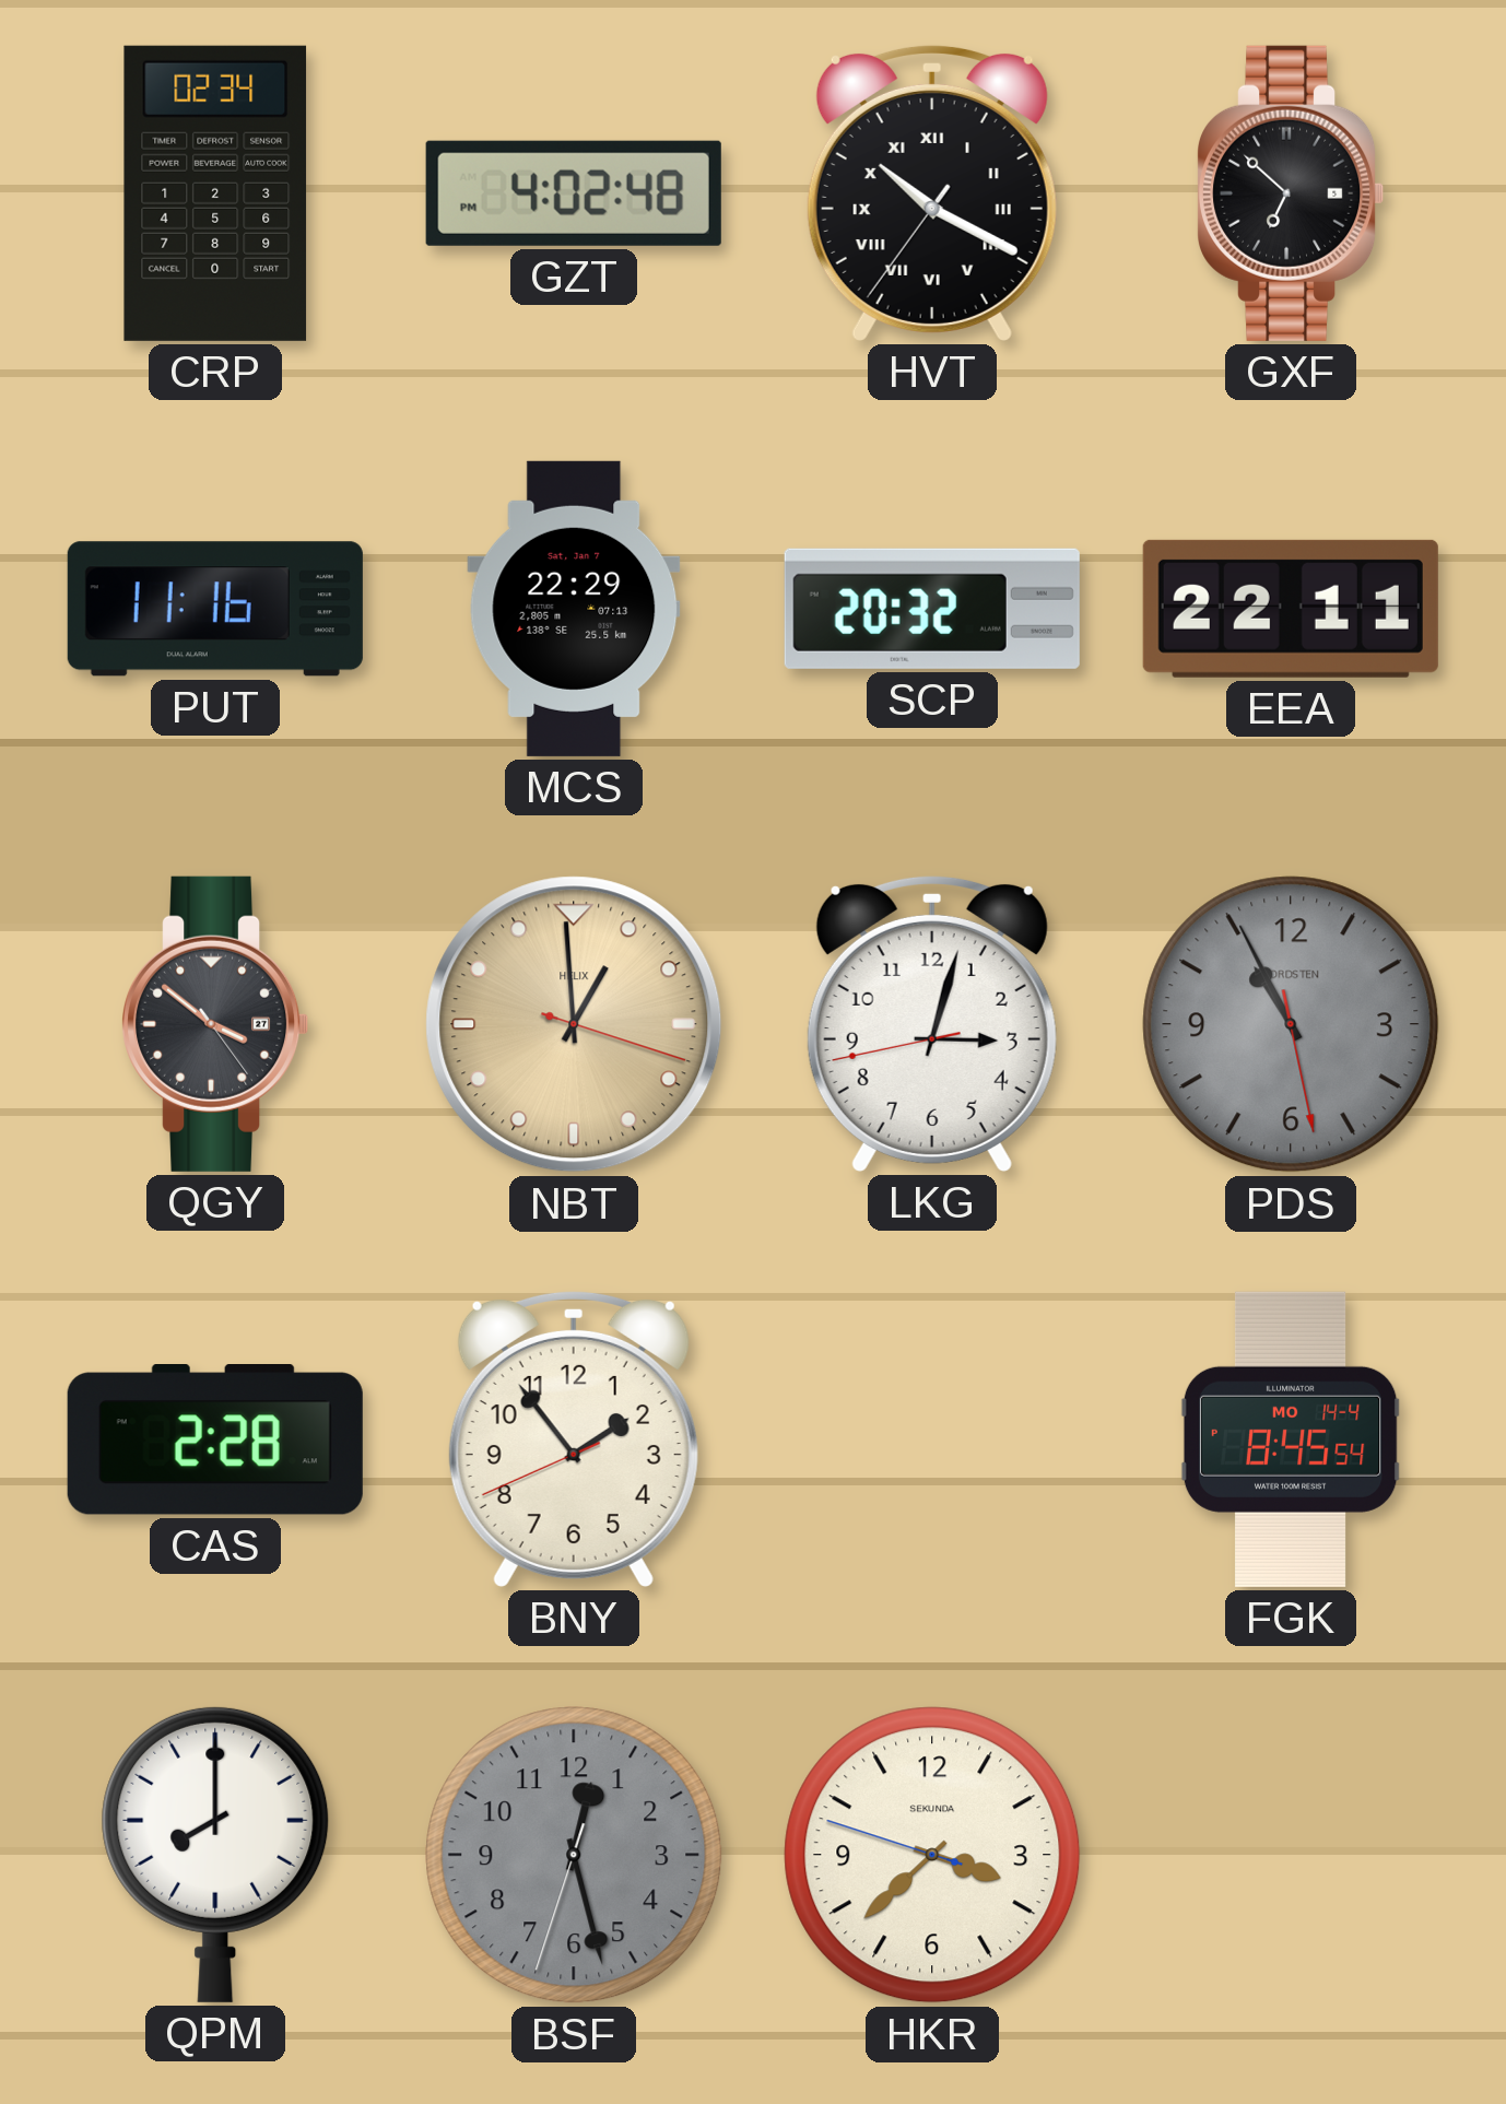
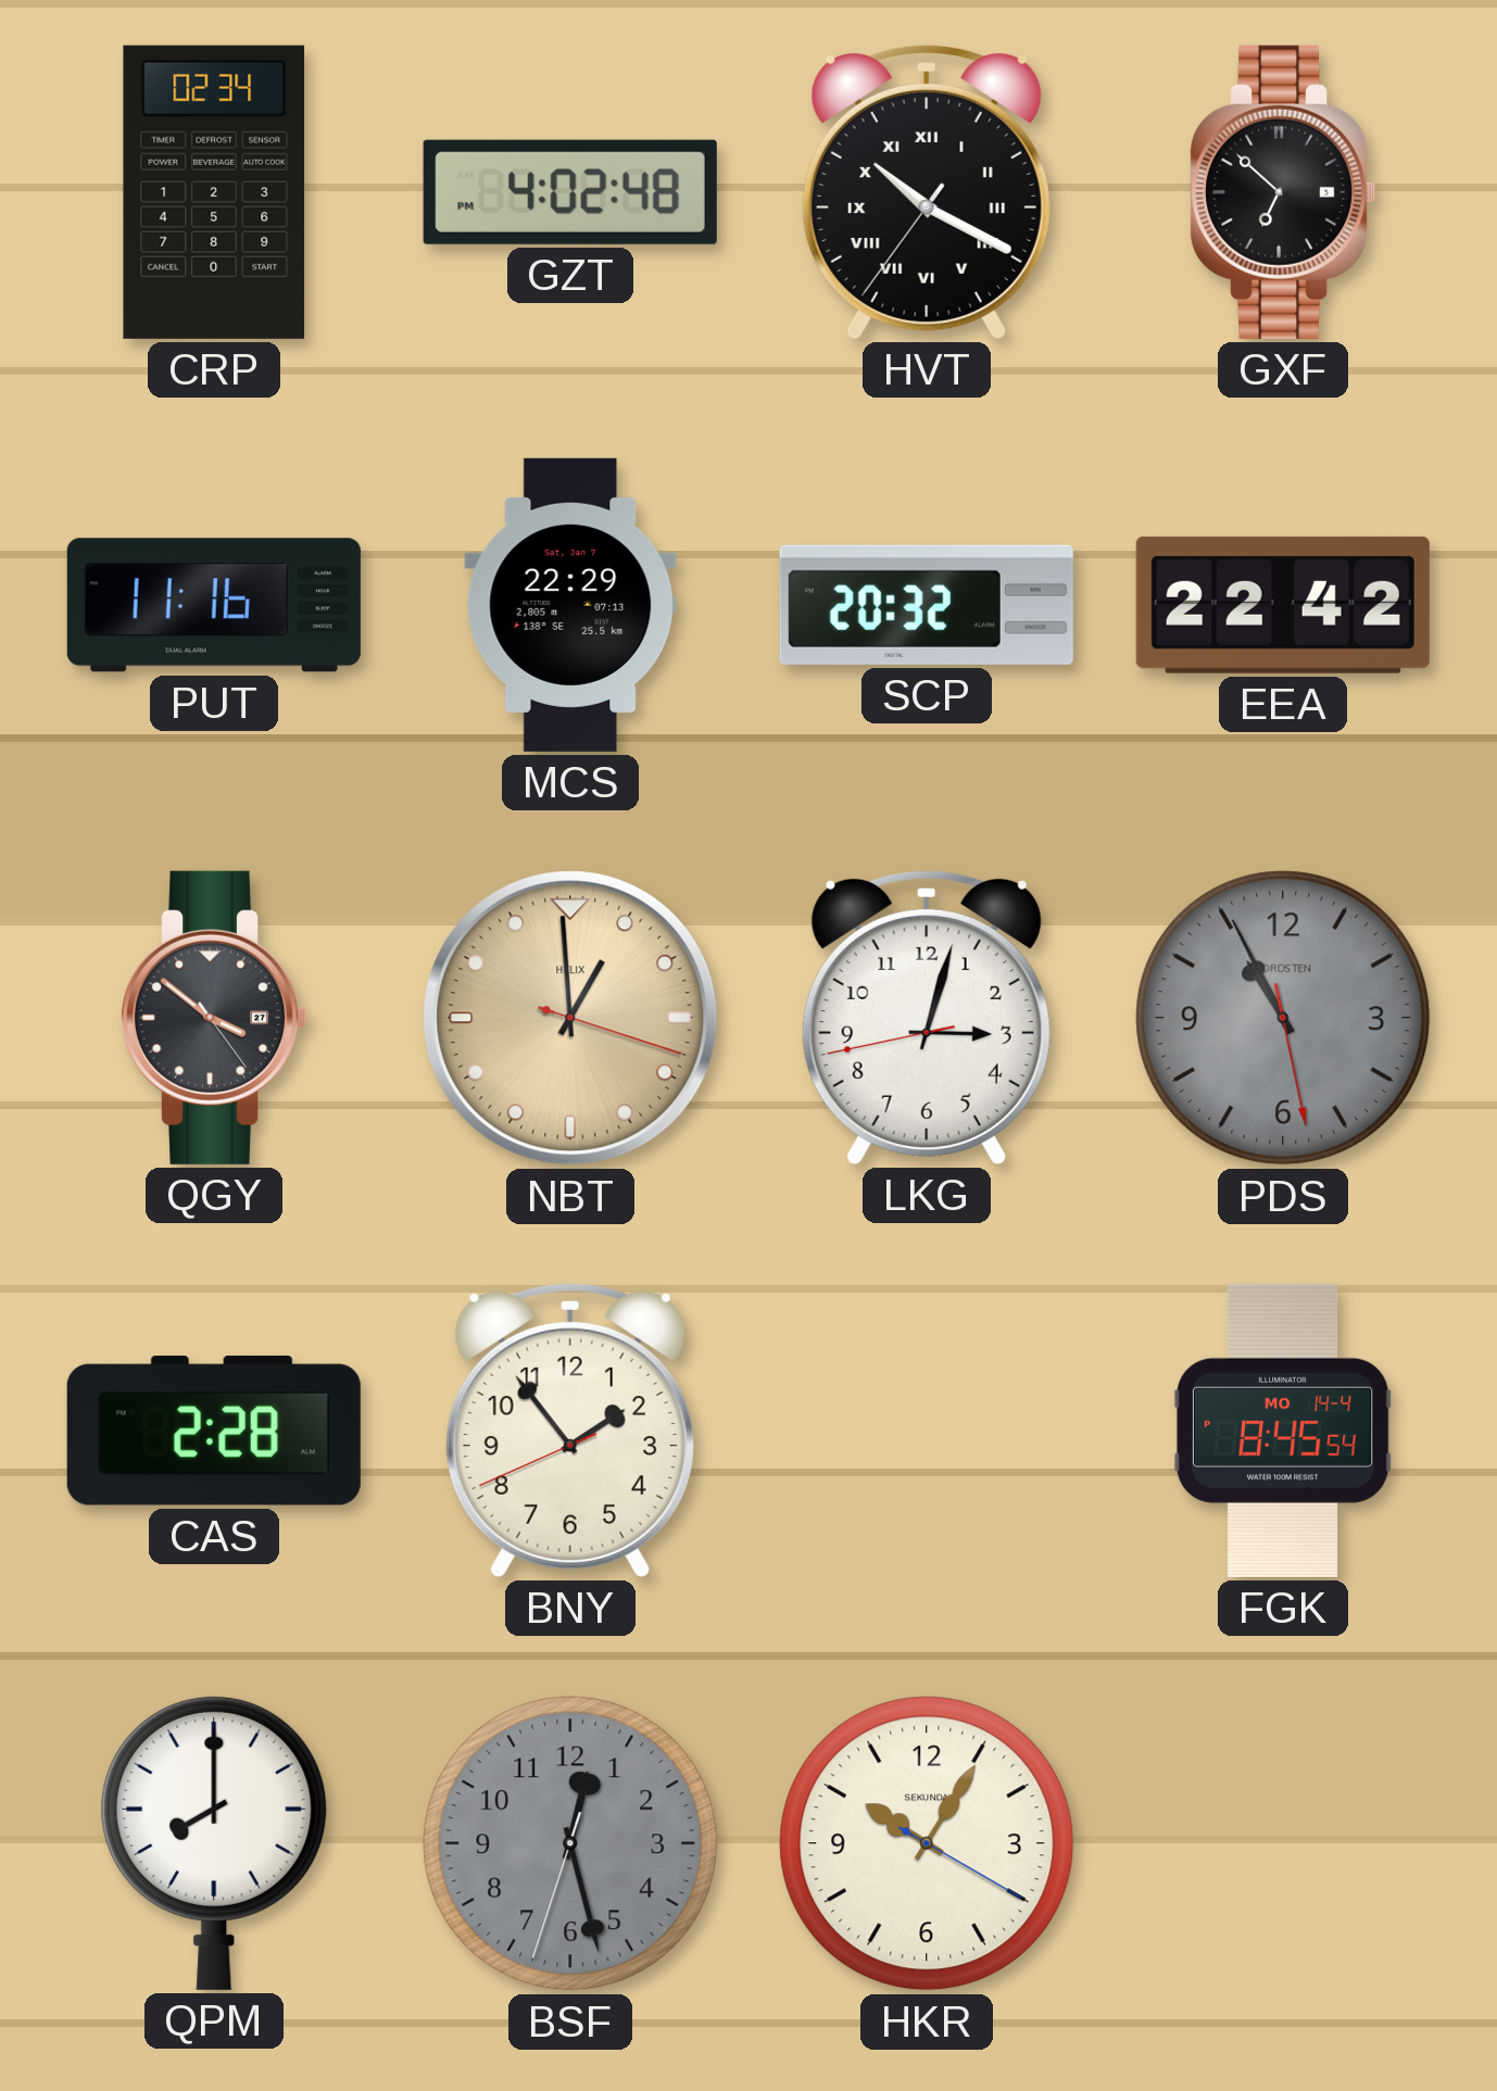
EEA: 22:11 -> 22:42
HKR: 3:37 -> 10:05
